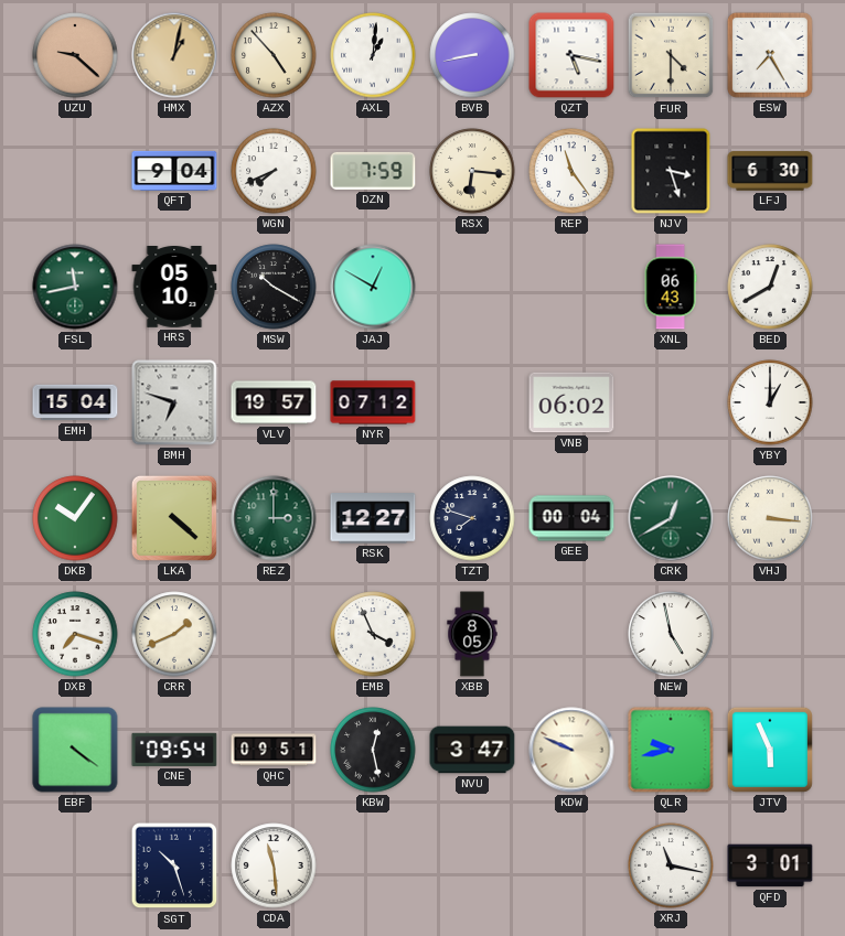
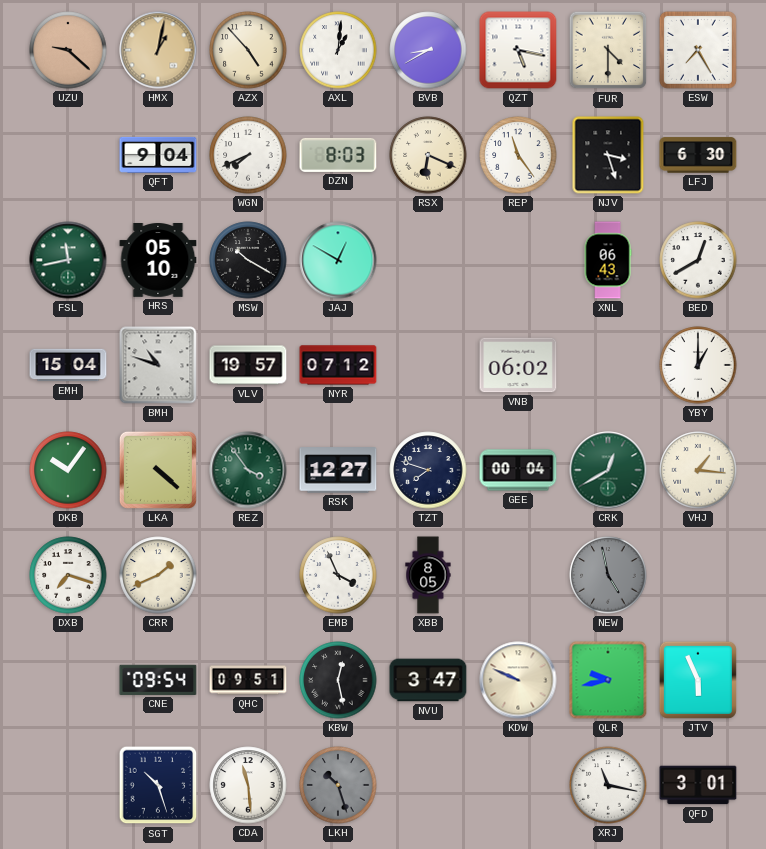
BVB: 8:43 -> 8:40
DZN: 7:59 -> 8:03
RSX: 6:16 -> 6:19
BMH: 6:48 -> 10:48
REZ: 3:00 -> 3:54
VHJ: 3:16 -> 1:16
NEW dial: white -> grey
EBF: 4:21 -> none
LKH: none -> 10:27
